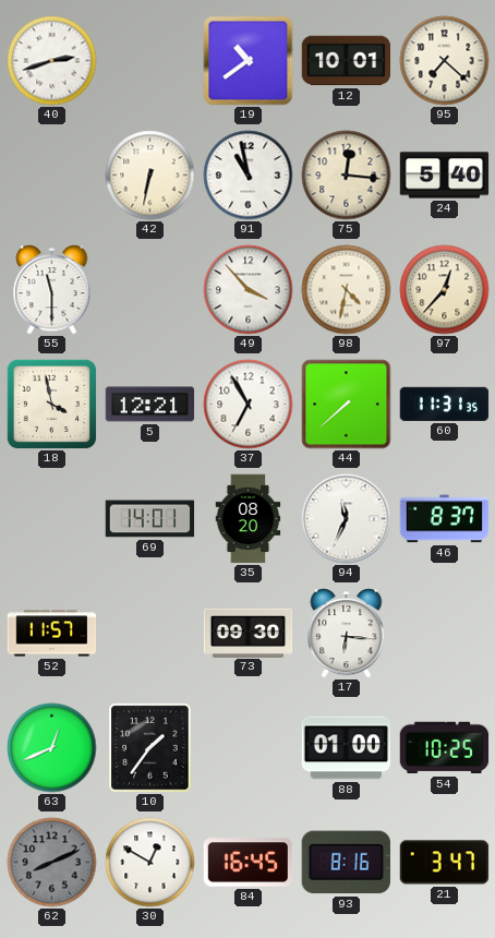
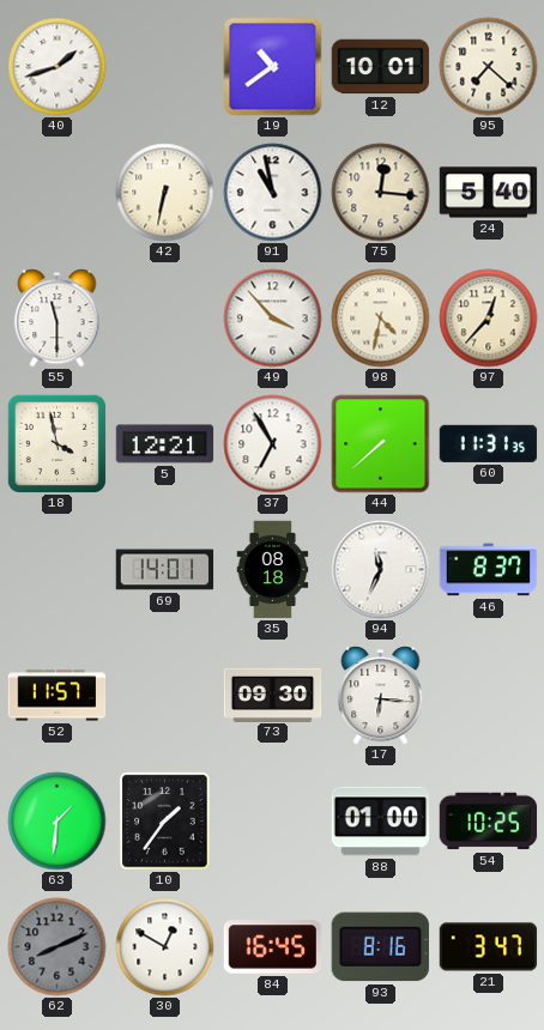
40: 2:42 -> 1:42
35: 08:20 -> 08:18
63: 12:41 -> 1:31
